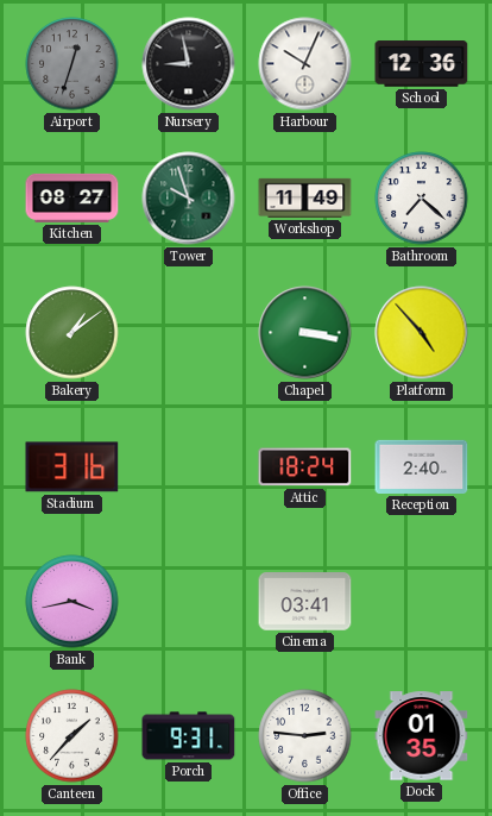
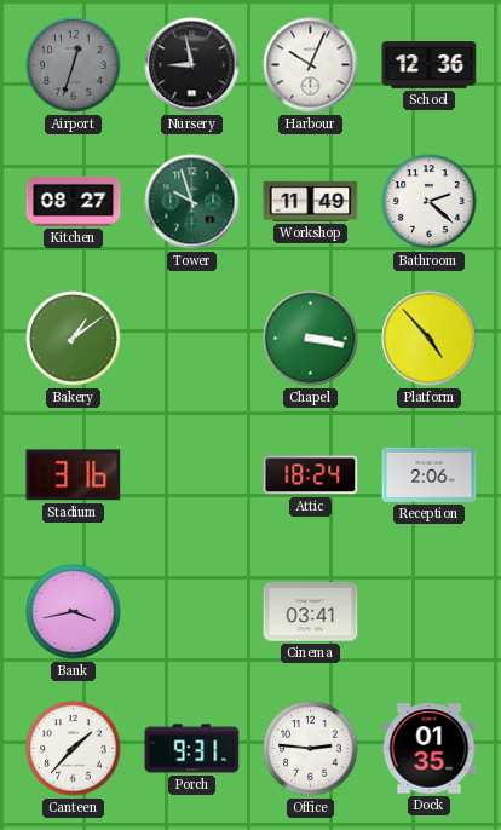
Bathroom: 7:22 -> 2:22
Reception: 2:40 -> 2:06
